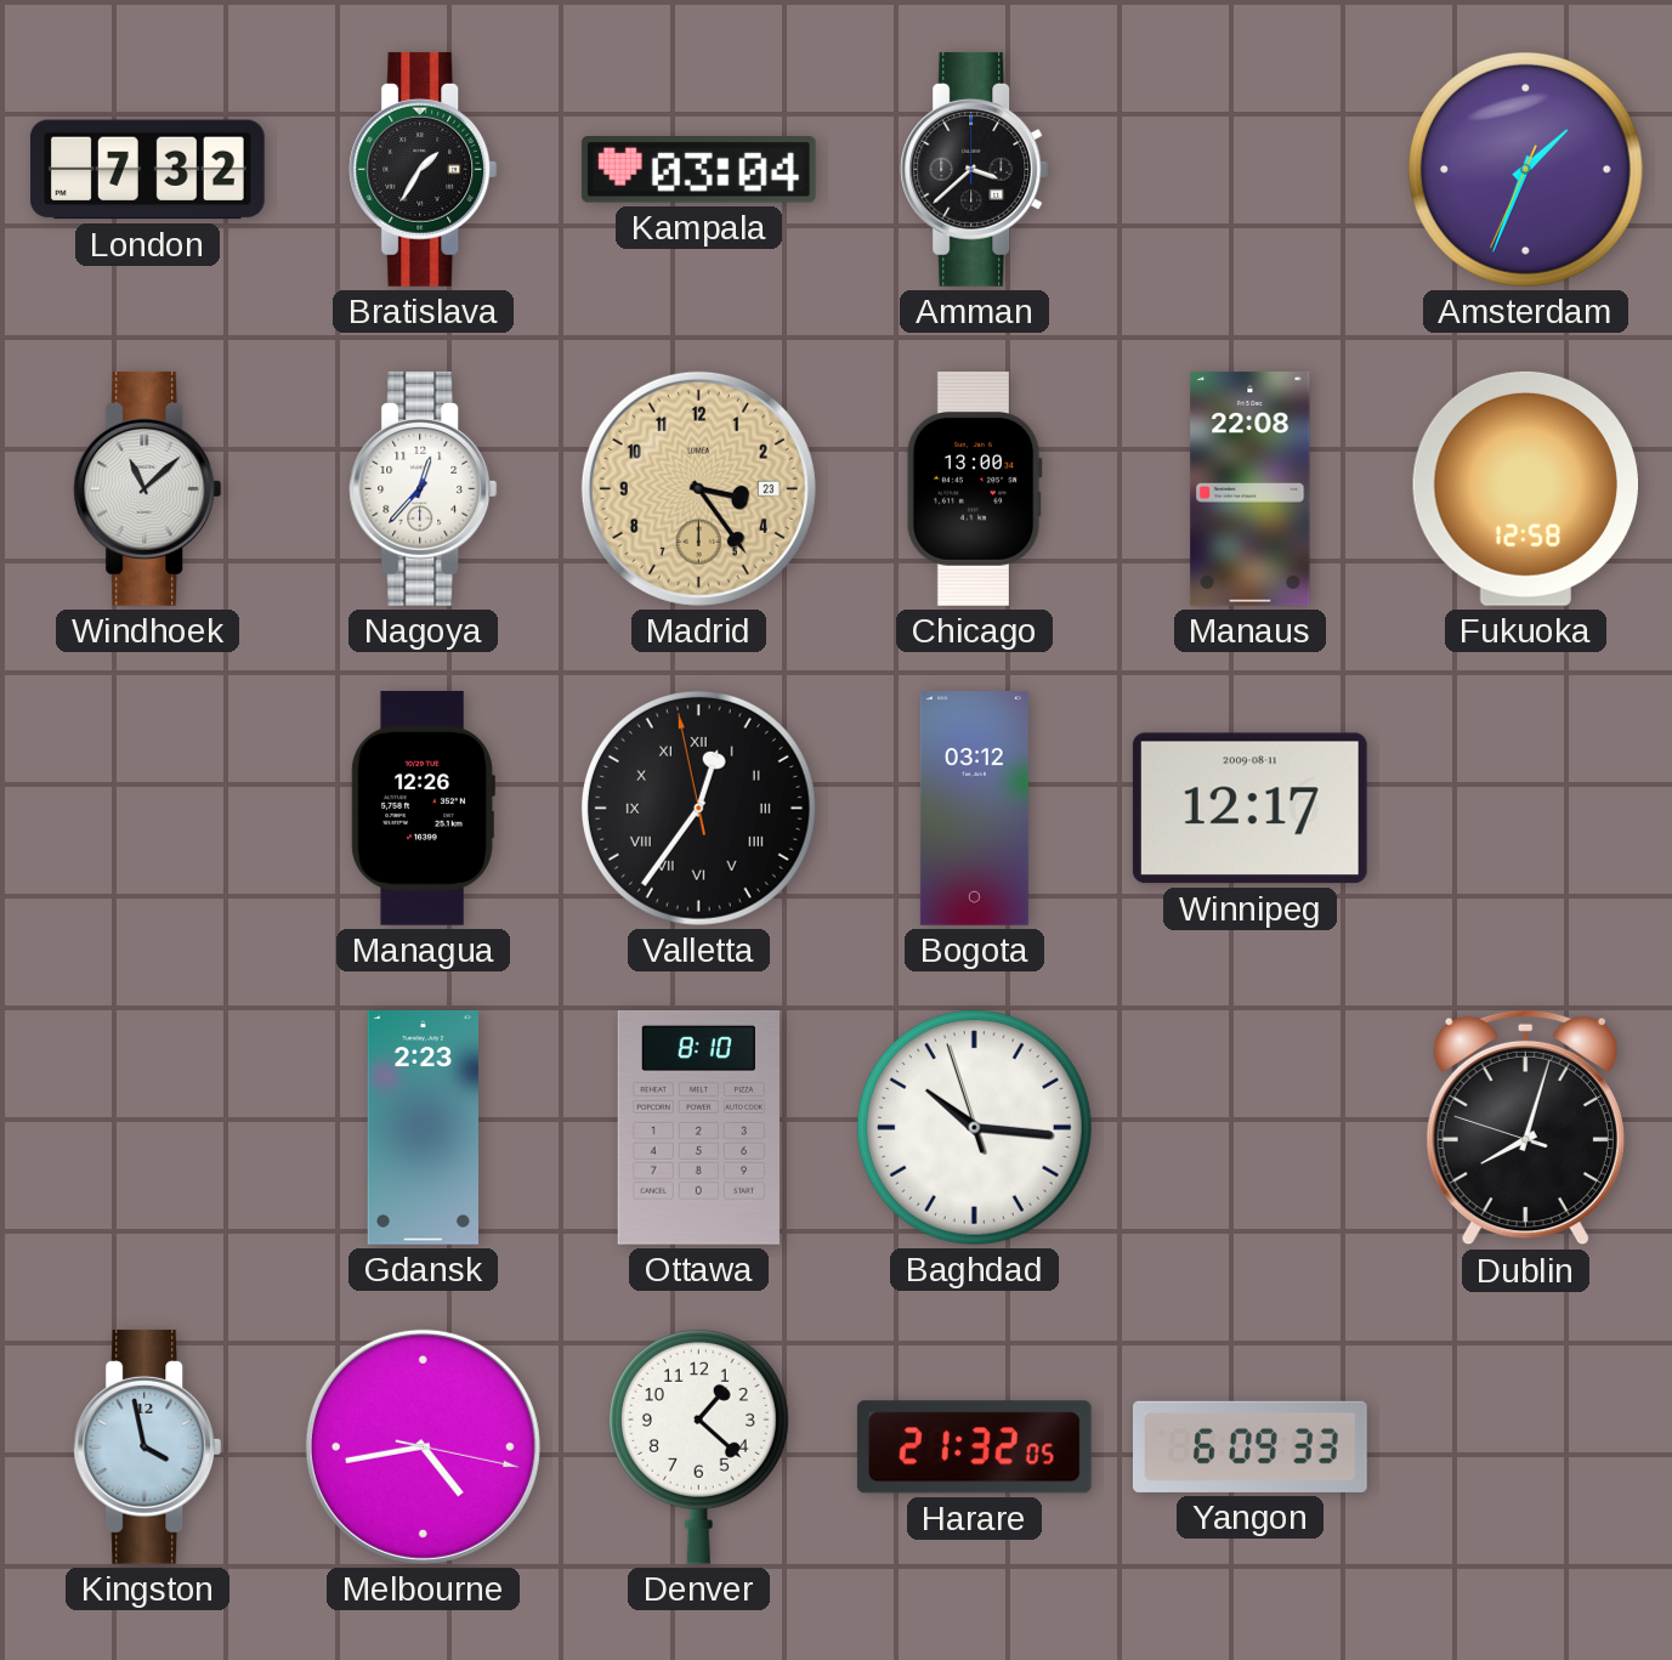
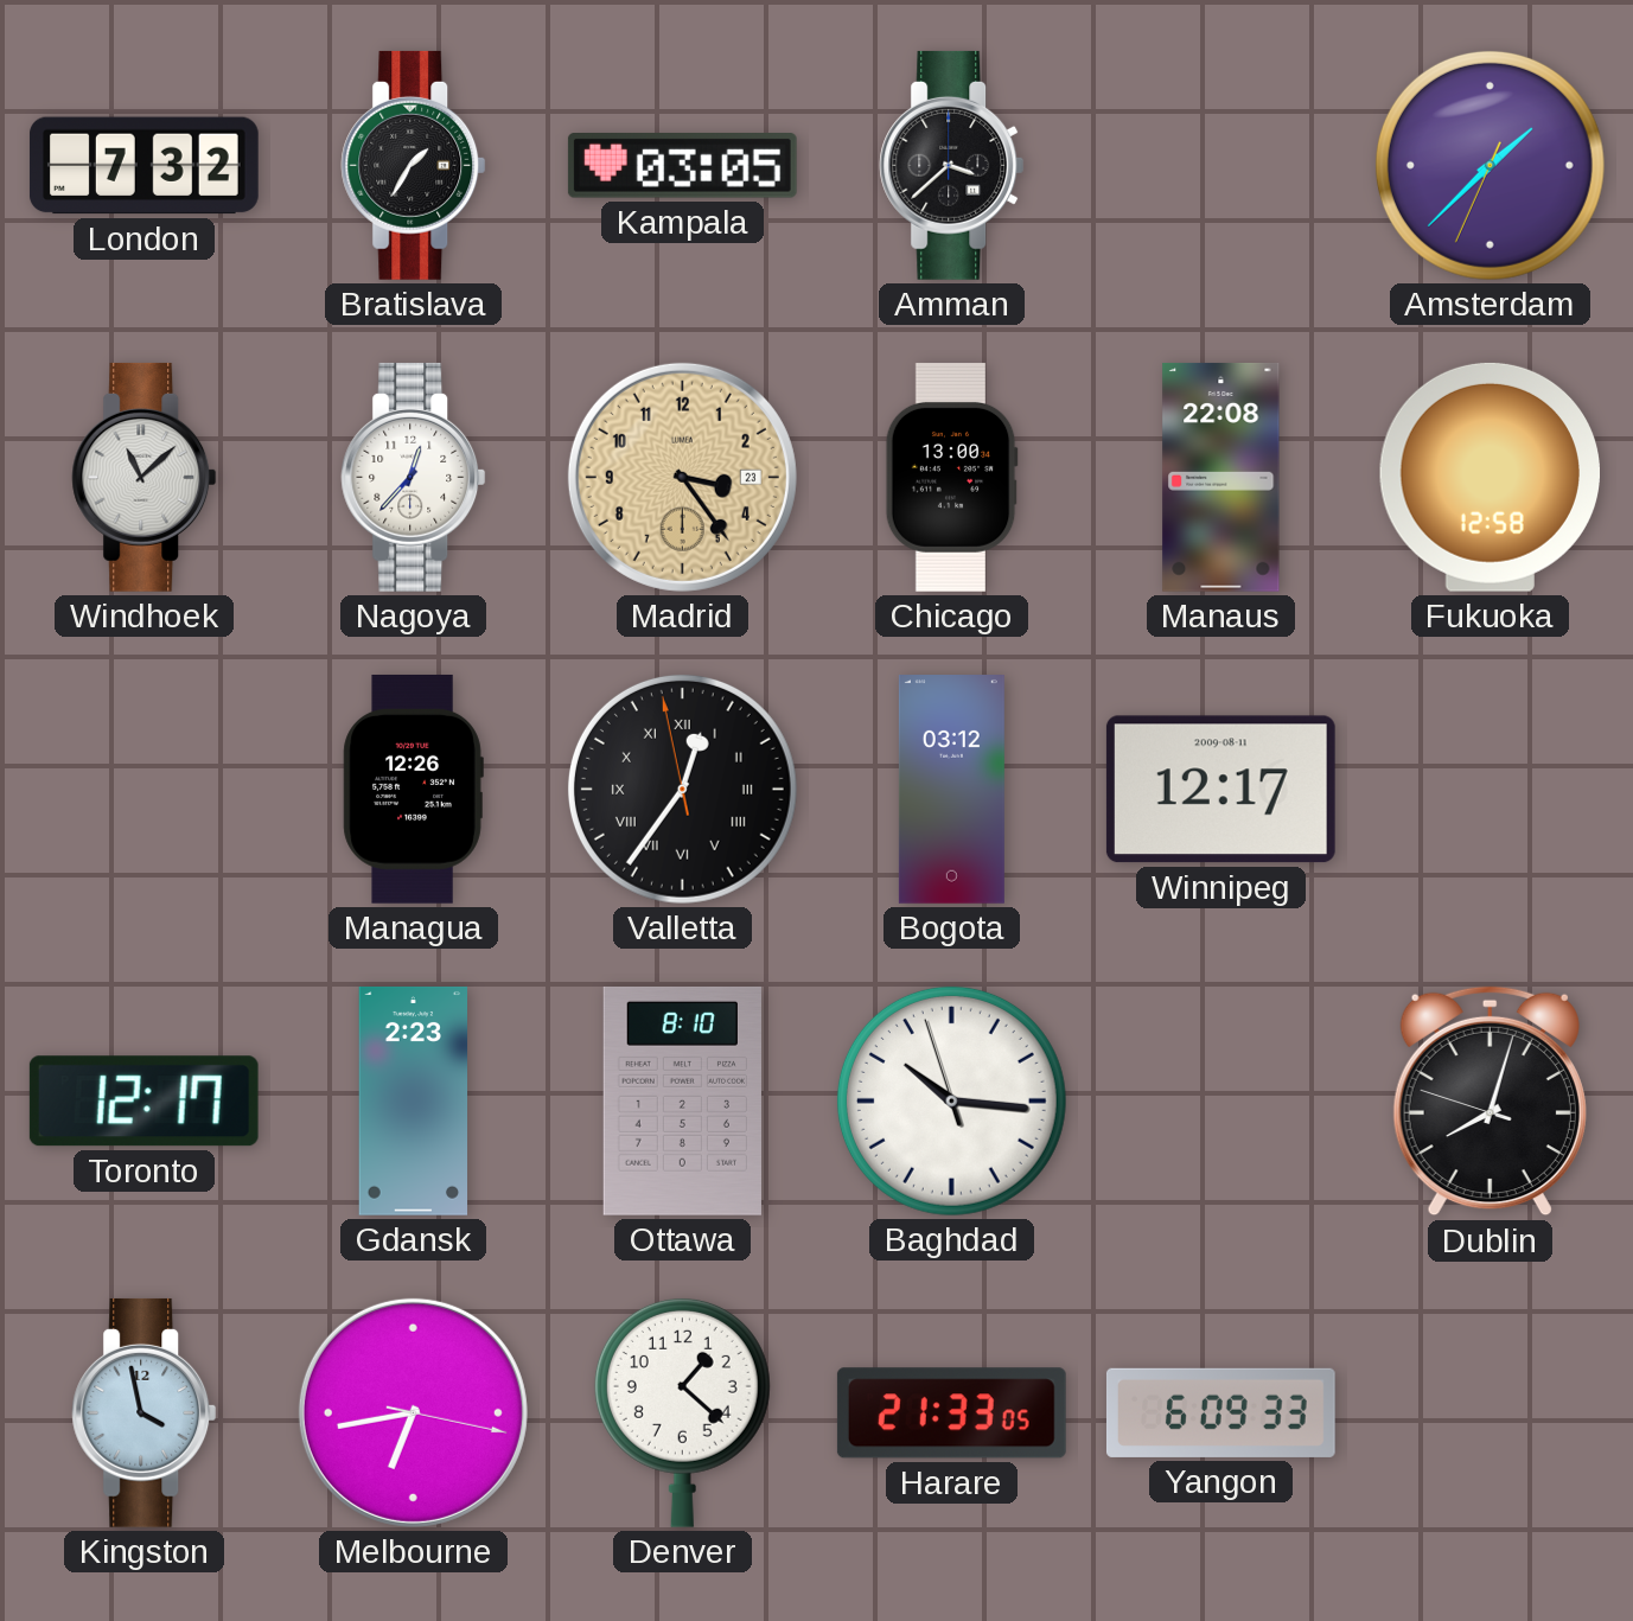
Kampala: 03:04 -> 03:05
Amsterdam: 1:33 -> 1:37
Toronto: none -> 12:17
Melbourne: 4:43 -> 6:43
Harare: 21:32 -> 21:33
